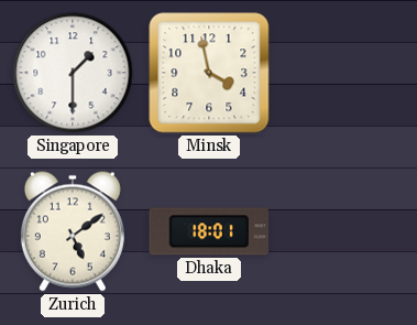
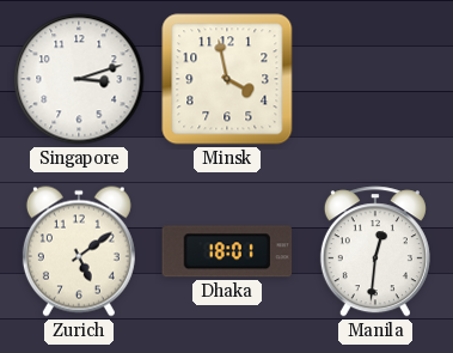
Singapore: 1:30 -> 3:12
Manila: none -> 12:31
